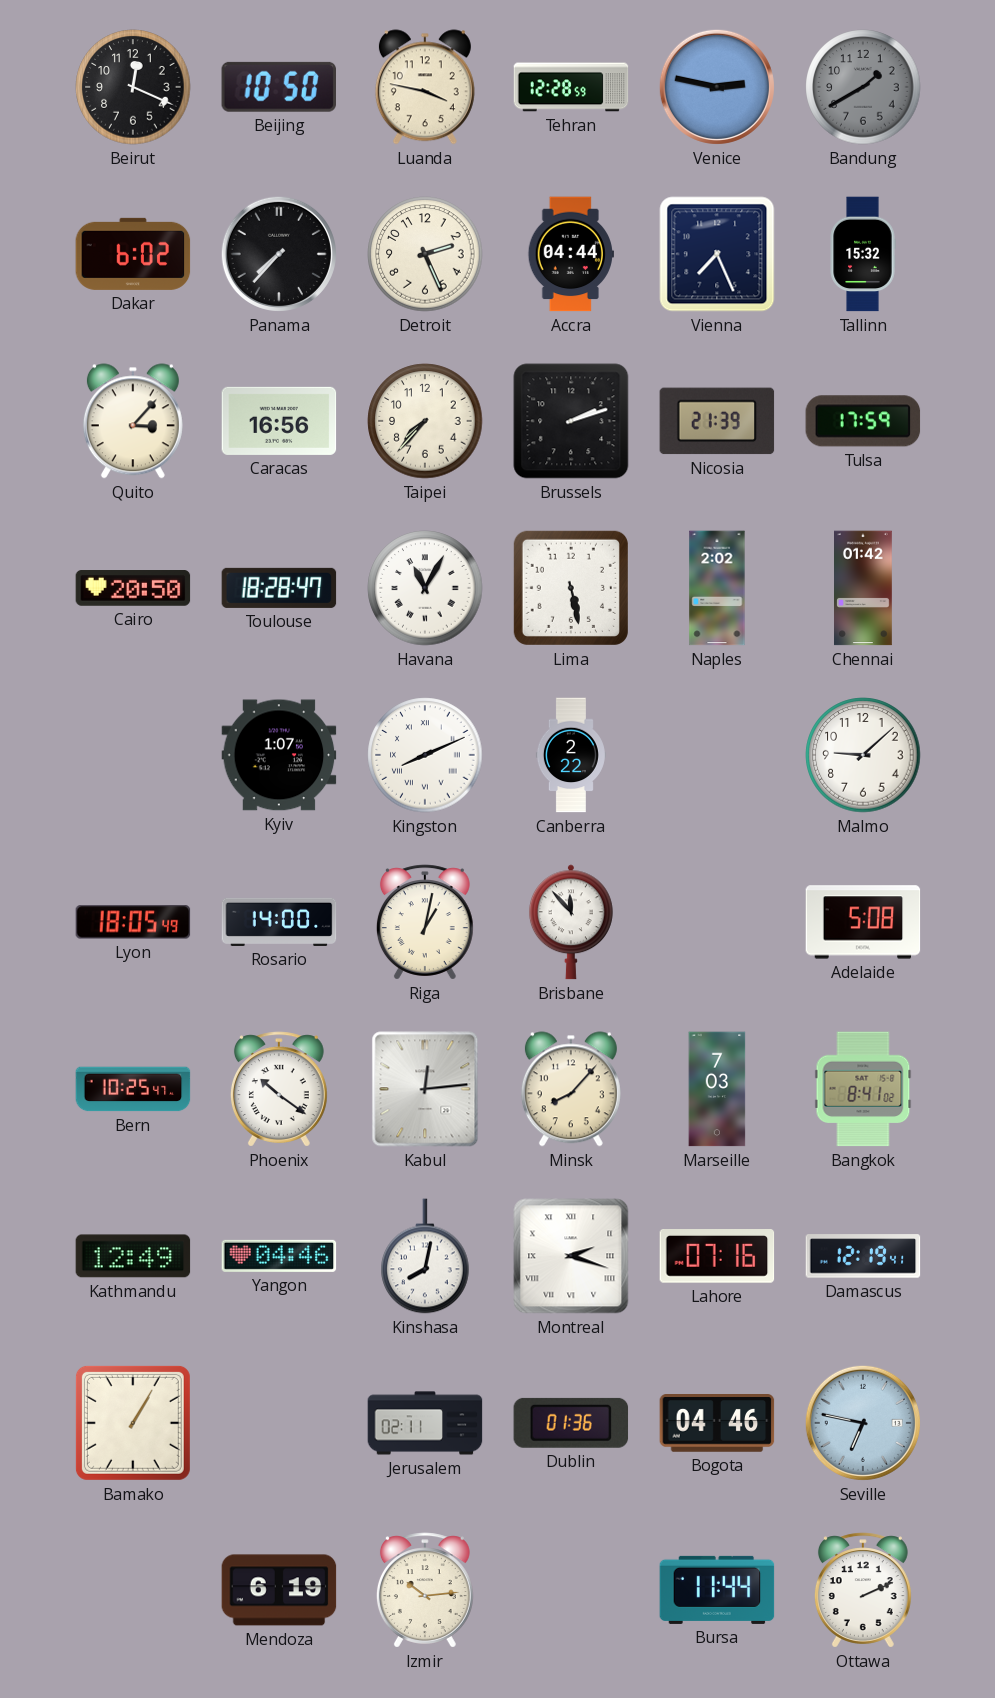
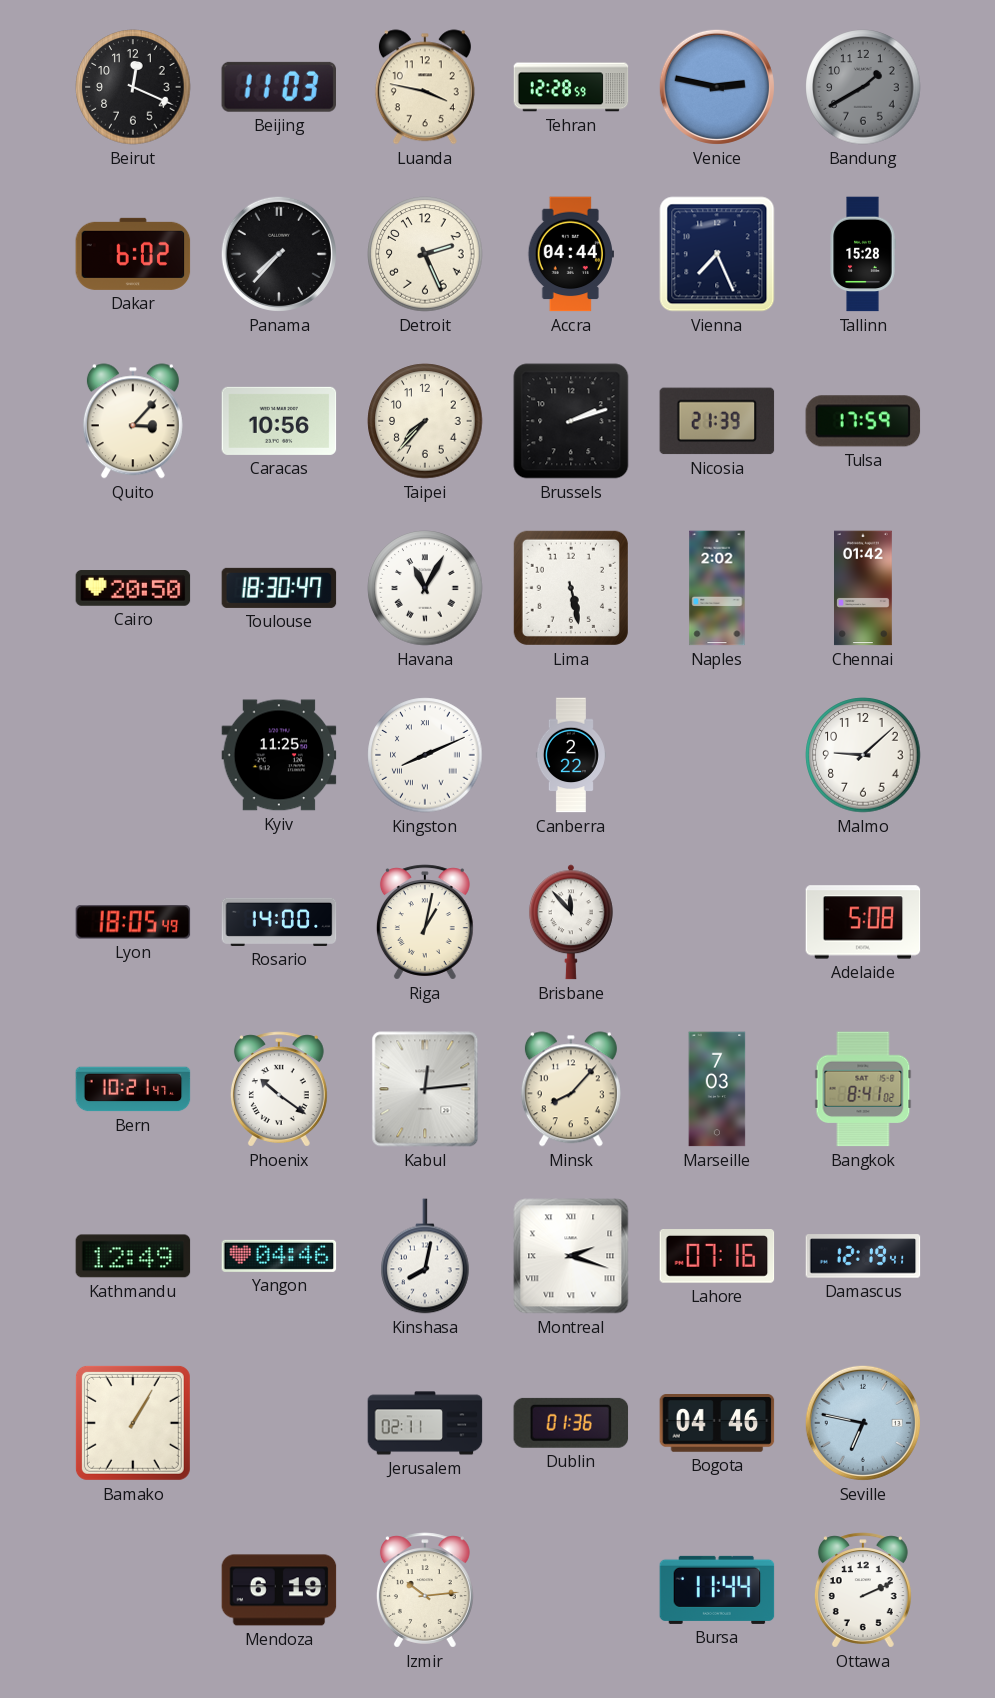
Beijing: 10:50 -> 11:03
Tallinn: 15:32 -> 15:28
Caracas: 16:56 -> 10:56
Toulouse: 18:28 -> 18:30
Kyiv: 1:07 -> 11:25
Bern: 10:25 -> 10:21
